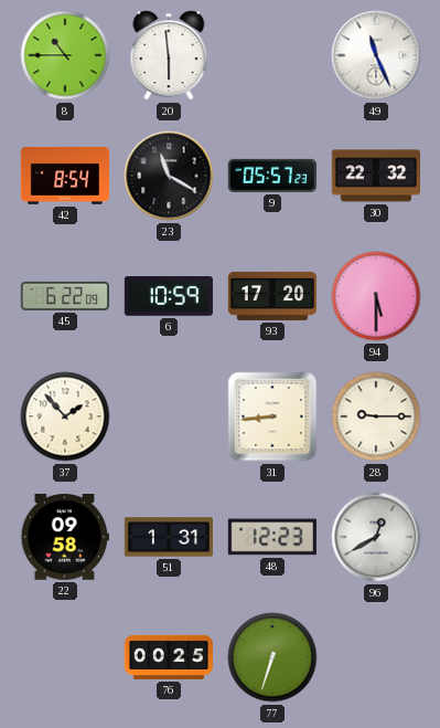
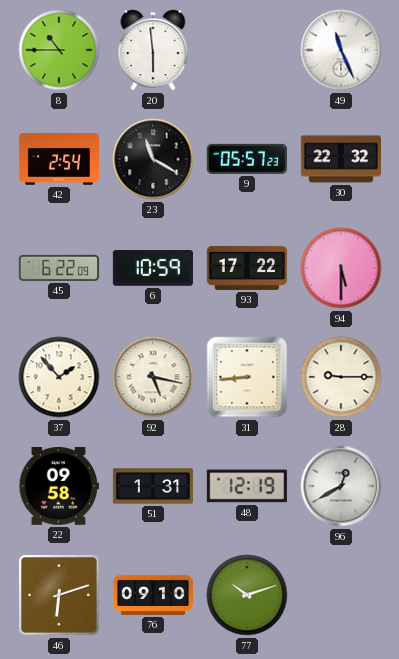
42: 8:54 -> 2:54
93: 17:20 -> 17:22
92: none -> 5:17
48: 12:23 -> 12:19
46: none -> 6:12
76: 00:25 -> 09:10
77: 6:33 -> 10:12
